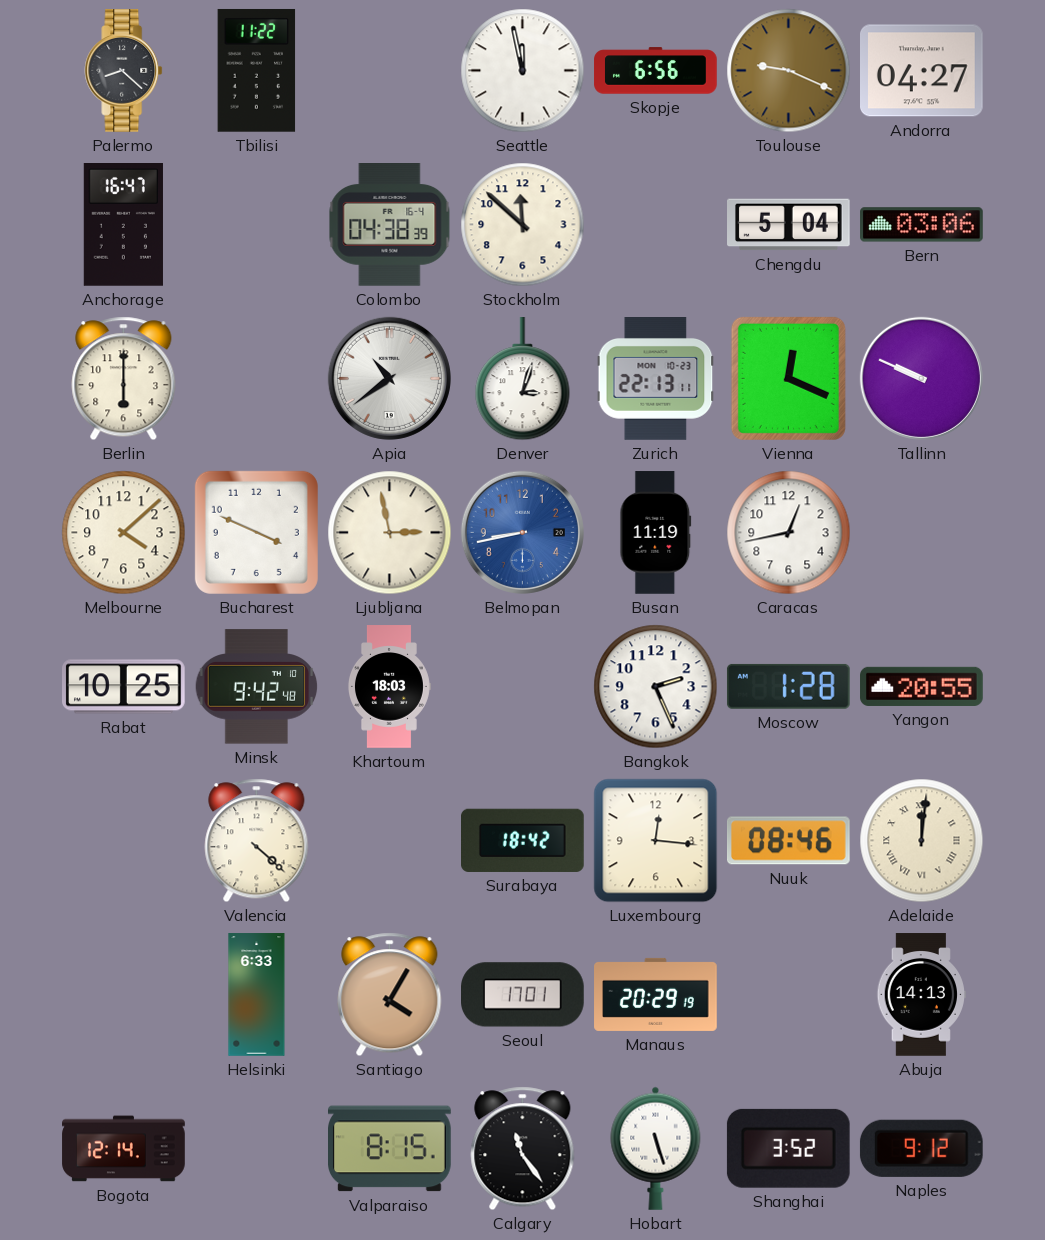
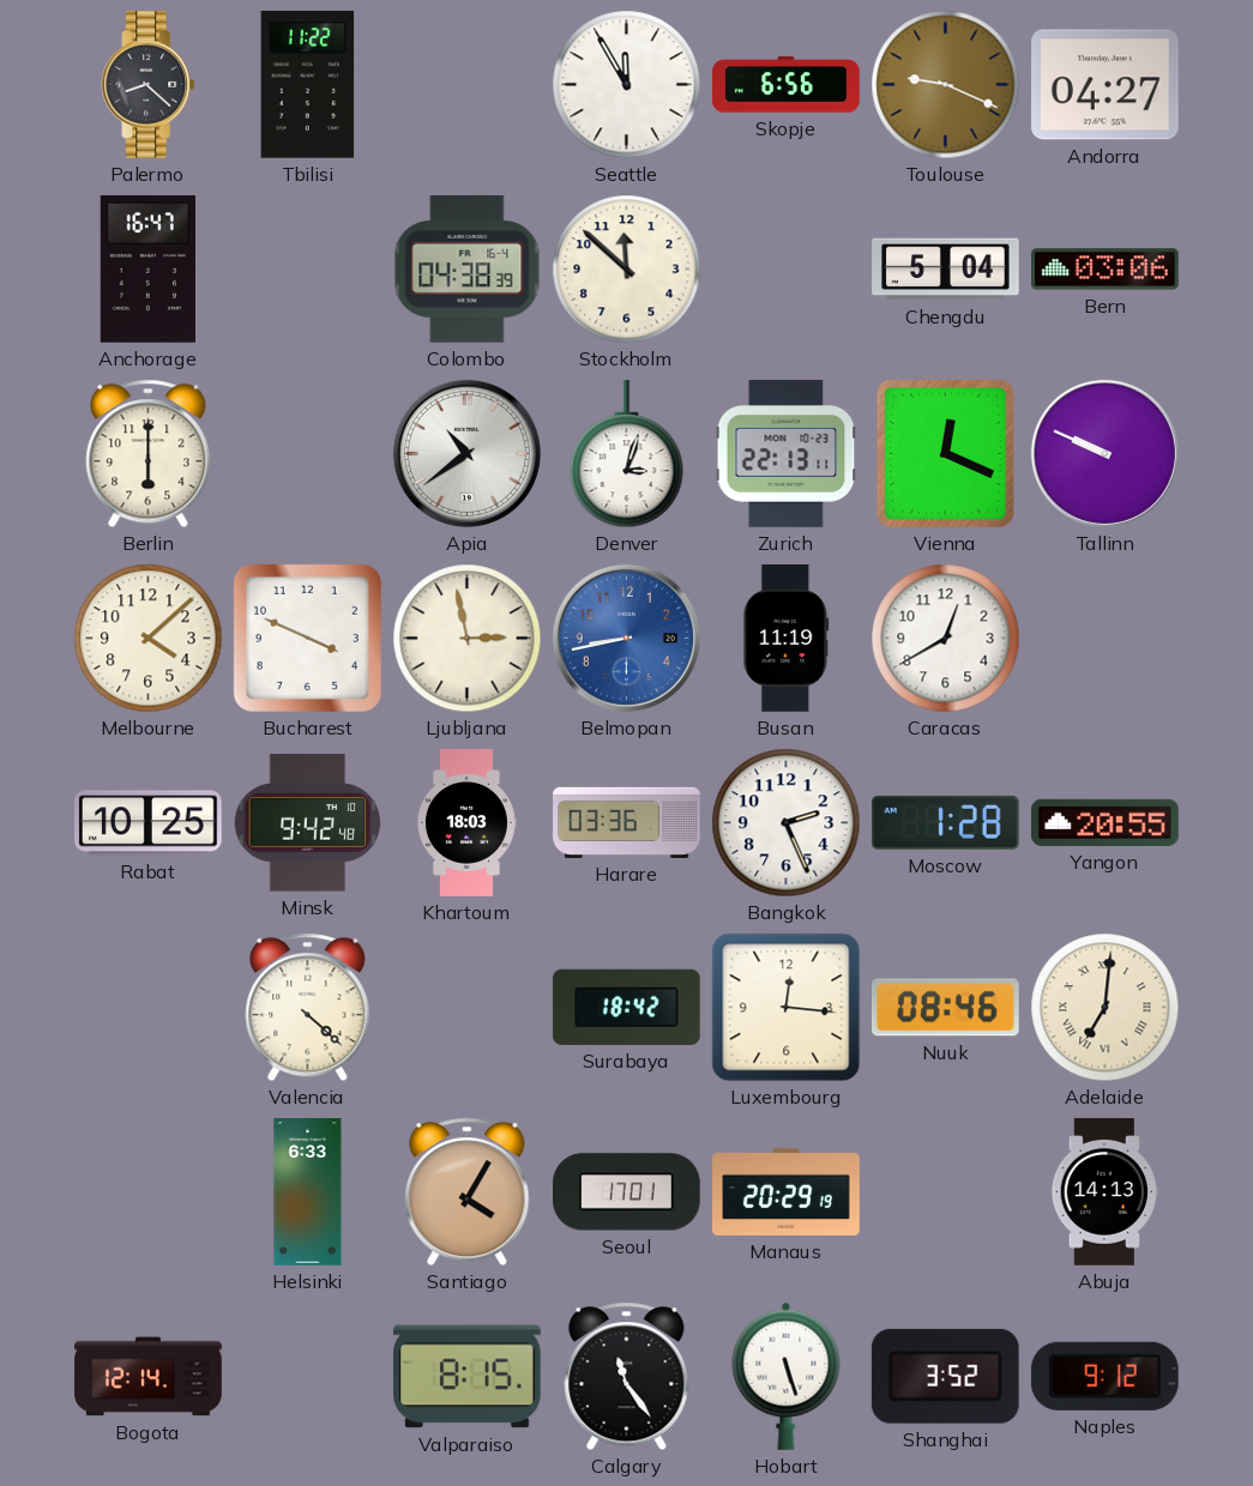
Seattle: 11:58 -> 11:55
Caracas: 12:43 -> 12:40
Harare: none -> 03:36
Adelaide: 12:01 -> 7:01
